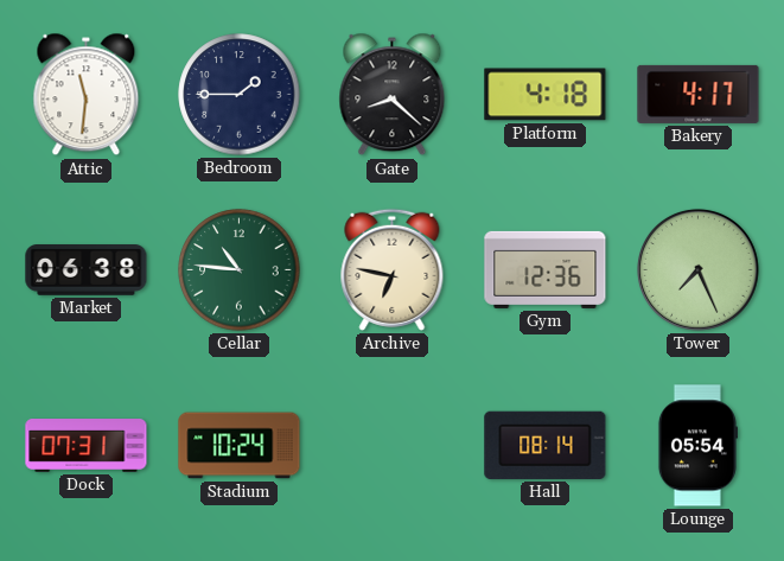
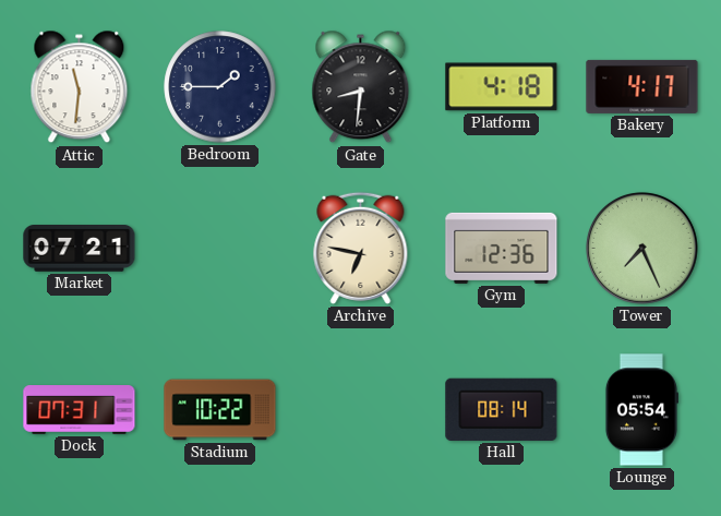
Gate: 8:22 -> 8:31
Market: 06:38 -> 07:21
Cellar: 10:46 -> none
Stadium: 10:24 -> 10:22
